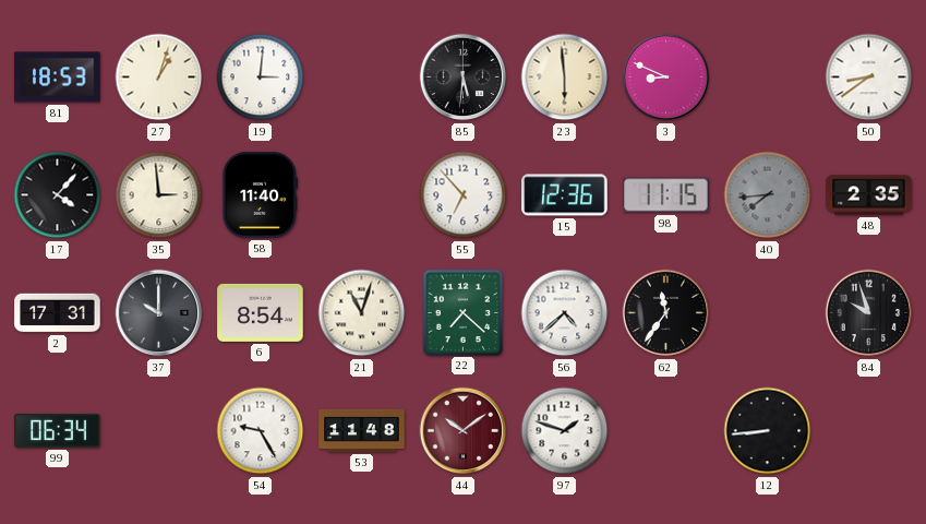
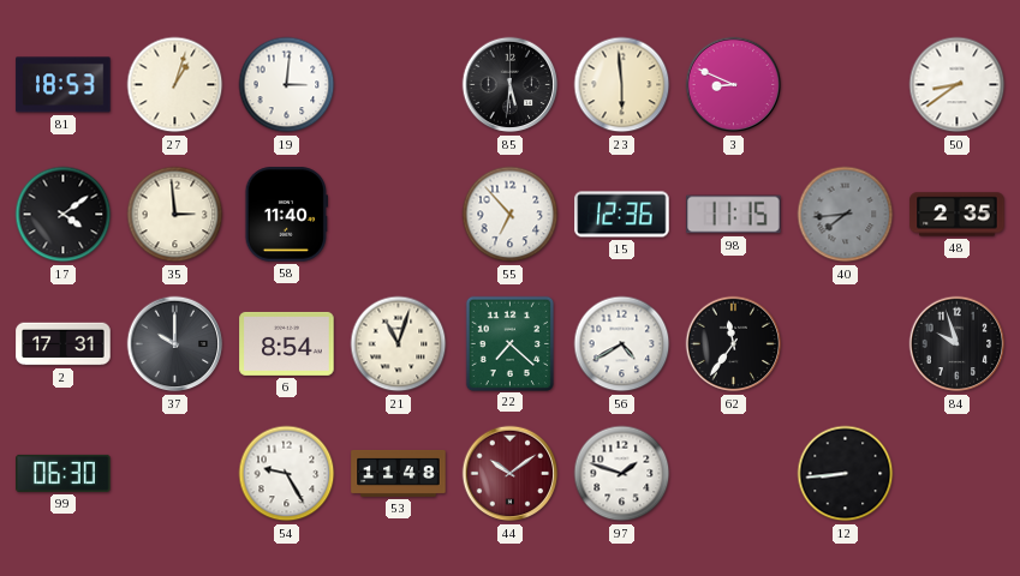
17: 4:07 -> 4:09
56: 4:38 -> 4:40
99: 06:34 -> 06:30
